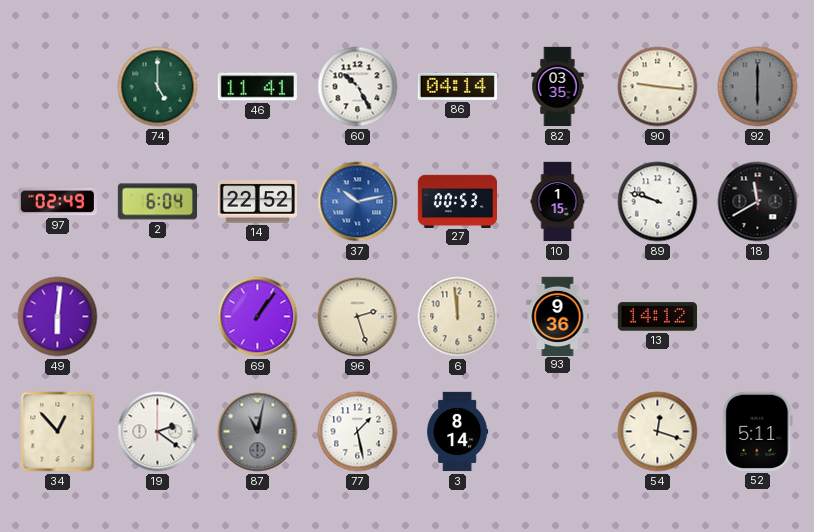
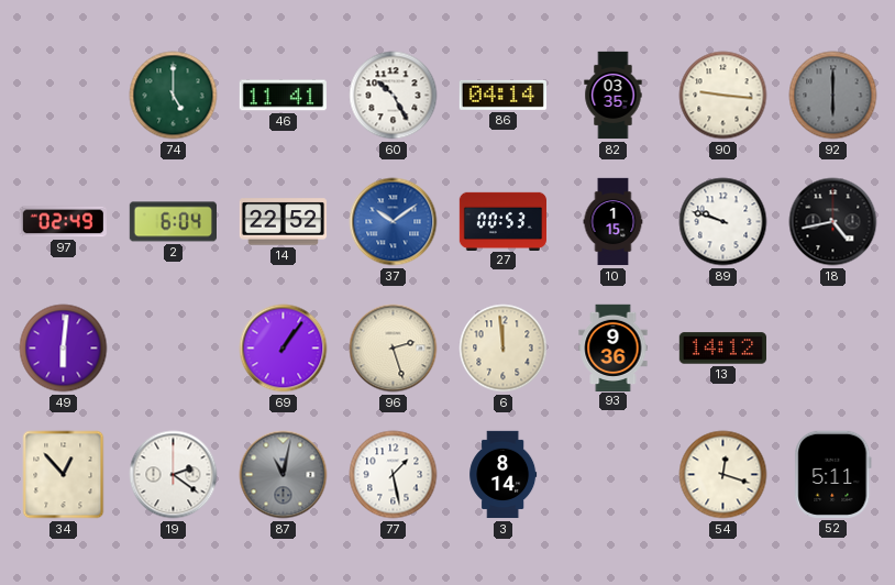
37: 10:13 -> 10:09
18: 11:40 -> 4:43
